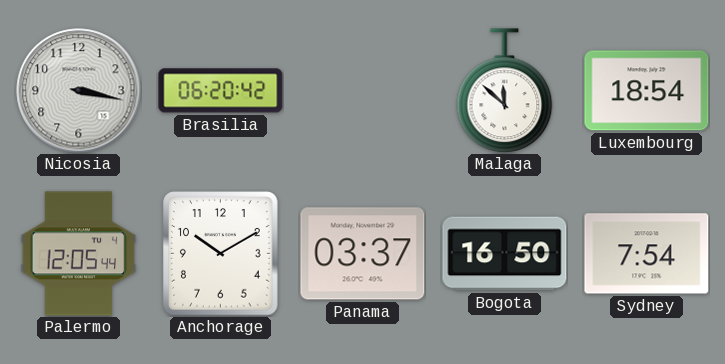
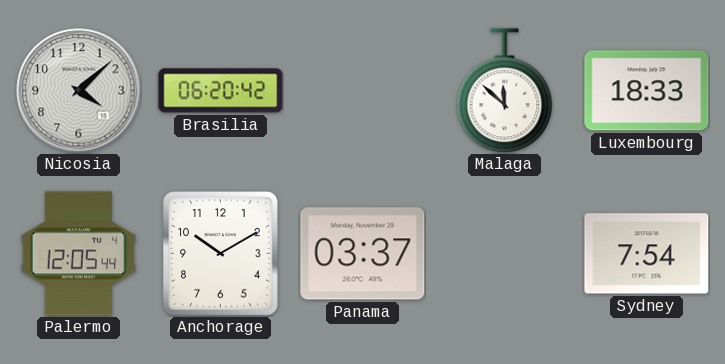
Nicosia: 3:17 -> 4:08
Luxembourg: 18:54 -> 18:33
Bogota: 16:50 -> none
